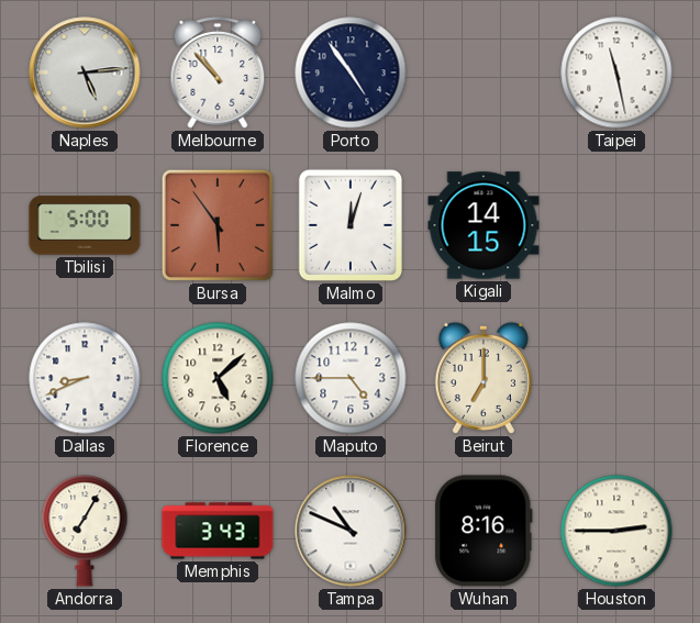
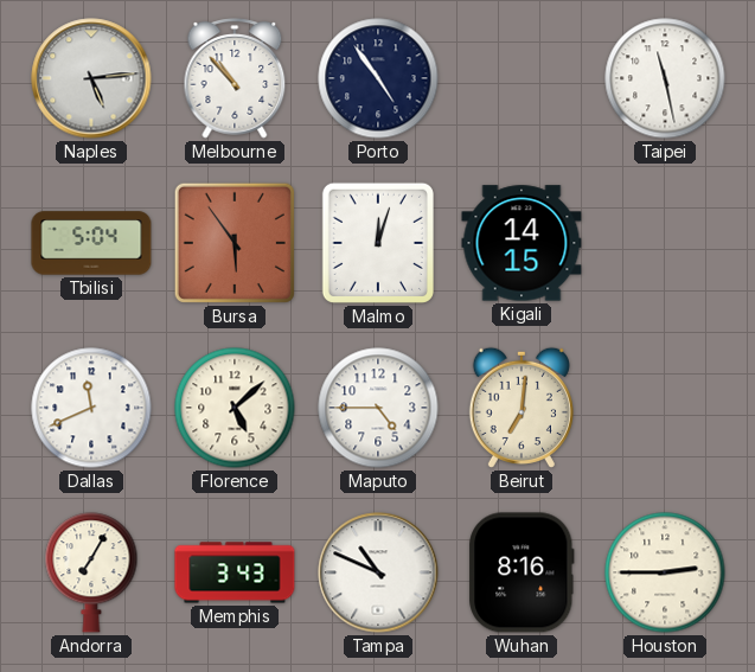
Tbilisi: 5:00 -> 5:04
Dallas: 8:41 -> 11:41
Beirut: 7:00 -> 7:01
